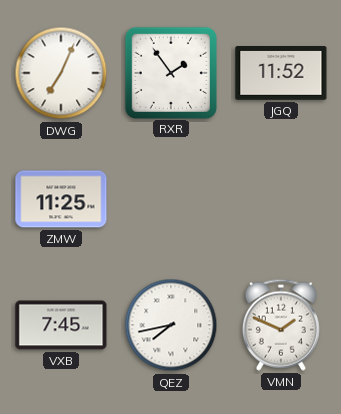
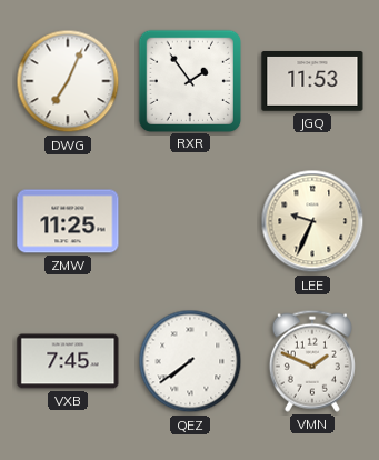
JGQ: 11:52 -> 11:53
LEE: none -> 9:34
QEZ: 7:43 -> 7:39
